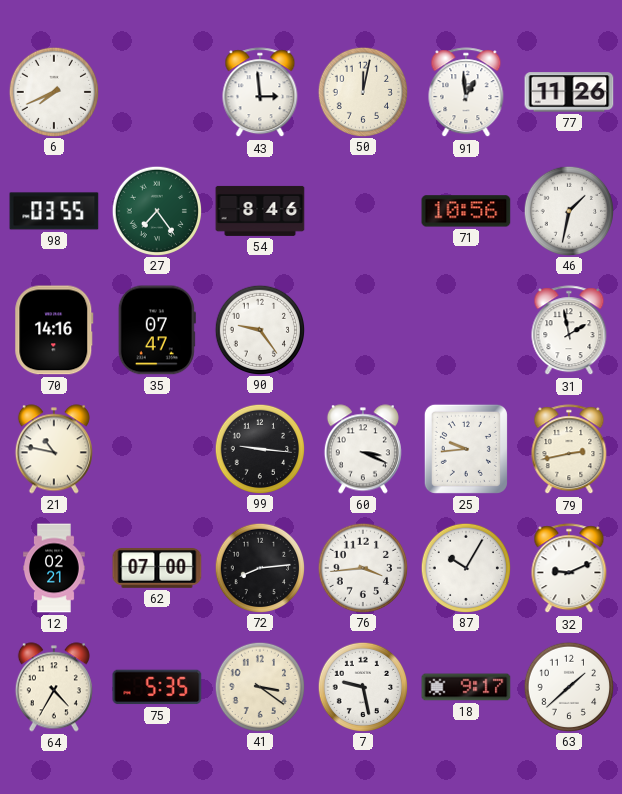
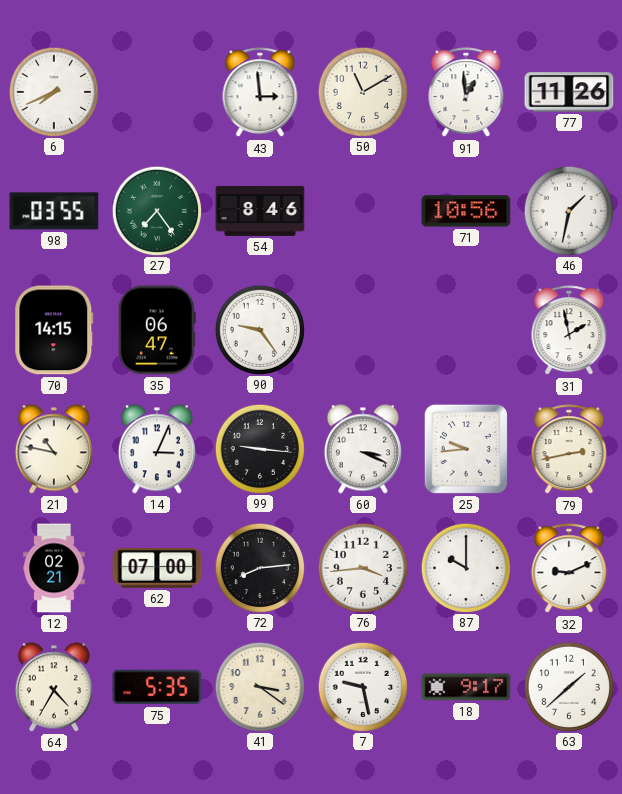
50: 12:02 -> 11:10
70: 14:16 -> 14:15
35: 07:47 -> 06:47
14: none -> 3:04
87: 10:05 -> 10:00
